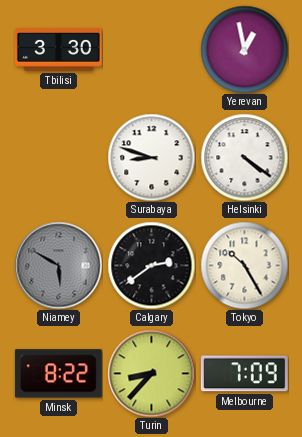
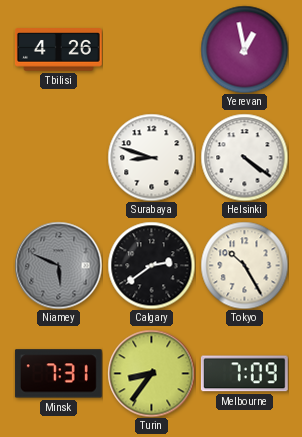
Tbilisi: 3:30 -> 4:26
Niamey: 5:50 -> 5:49
Minsk: 8:22 -> 7:31
Turin: 8:37 -> 8:36
